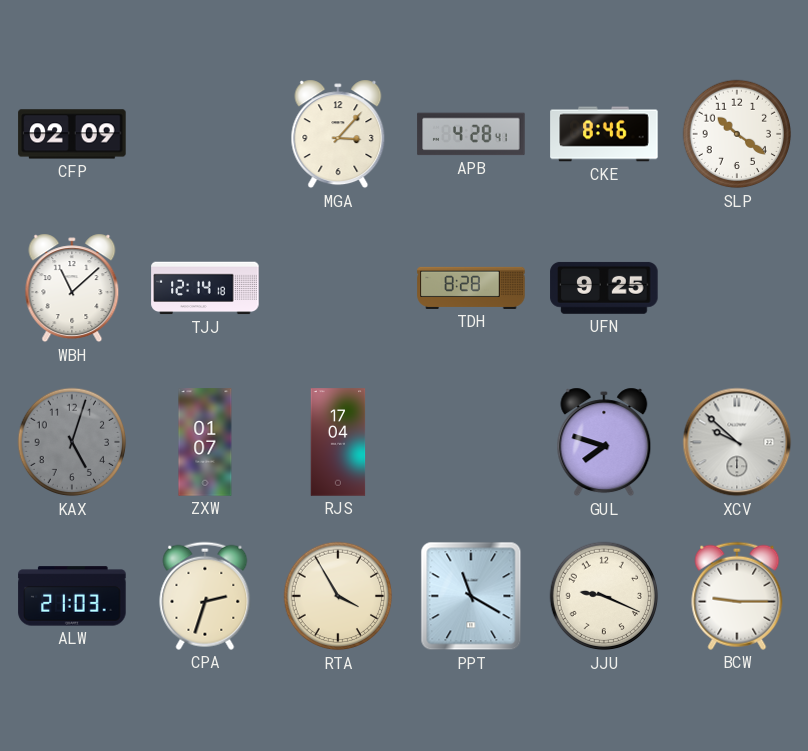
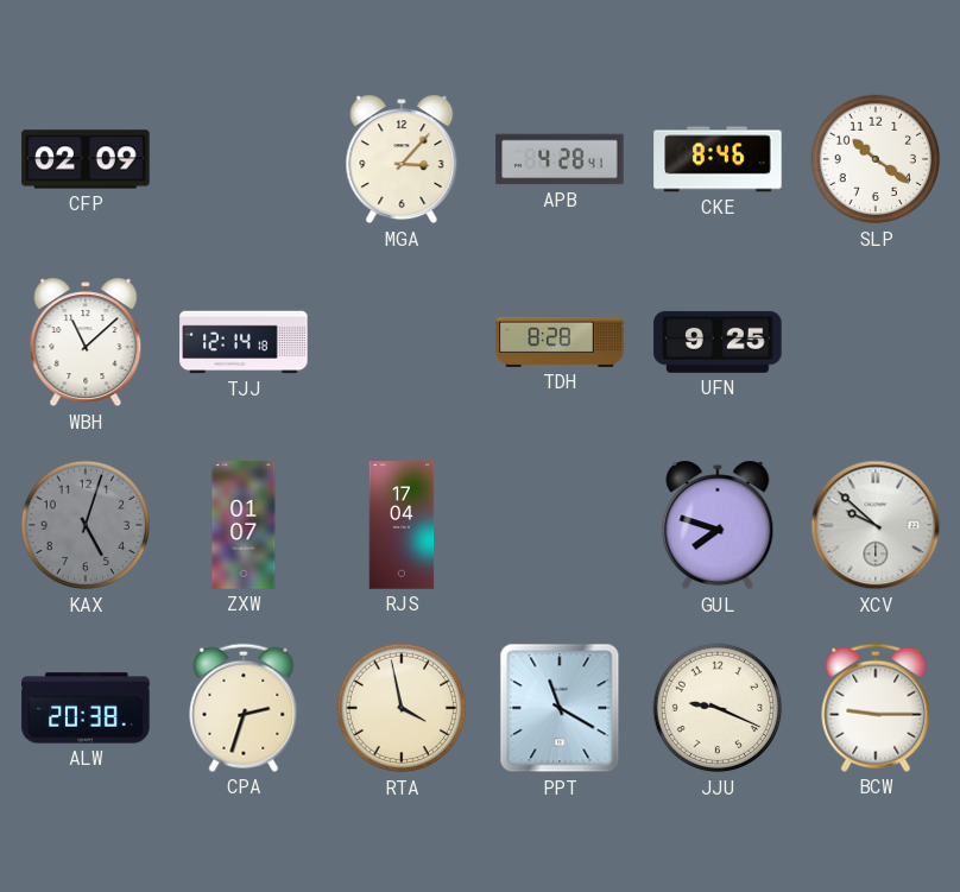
ALW: 21:03 -> 20:38
RTA: 3:55 -> 3:58
